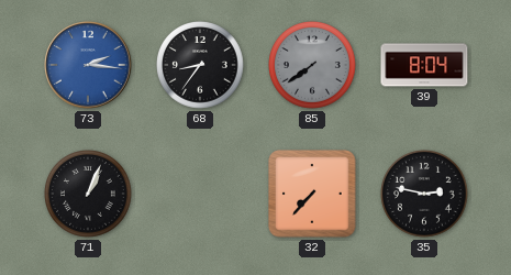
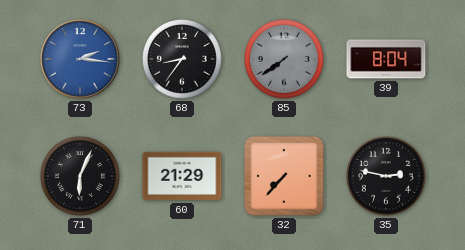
71: 1:04 -> 6:04
60: none -> 21:29
